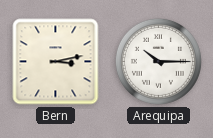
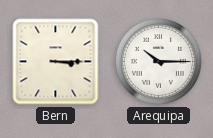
Bern: 3:13 -> 3:15
